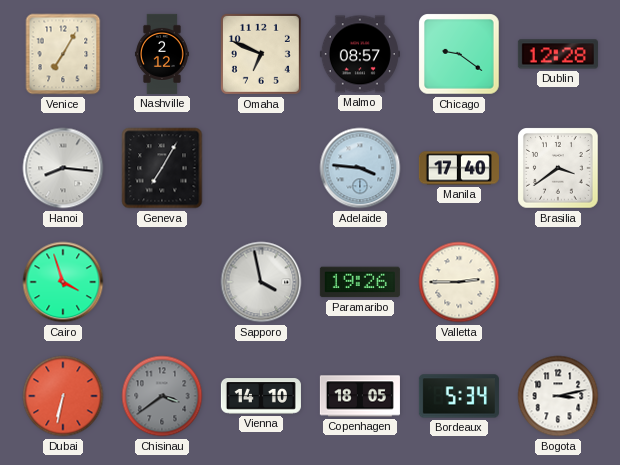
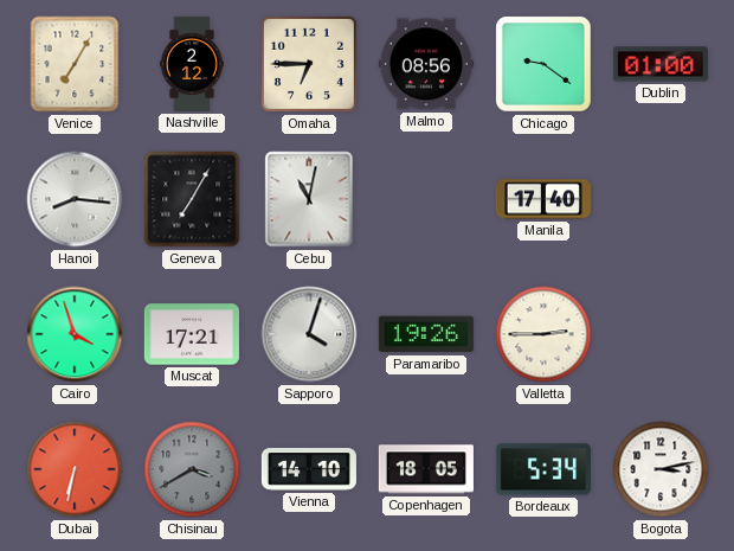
Omaha: 6:49 -> 6:45
Malmo: 08:57 -> 08:56
Dublin: 12:28 -> 01:00
Cebu: none -> 11:02
Adelaide: 3:46 -> none
Brasilia: 3:39 -> none
Muscat: none -> 17:21
Sapporo: 3:58 -> 4:03
Chisinau: 3:39 -> 3:40
